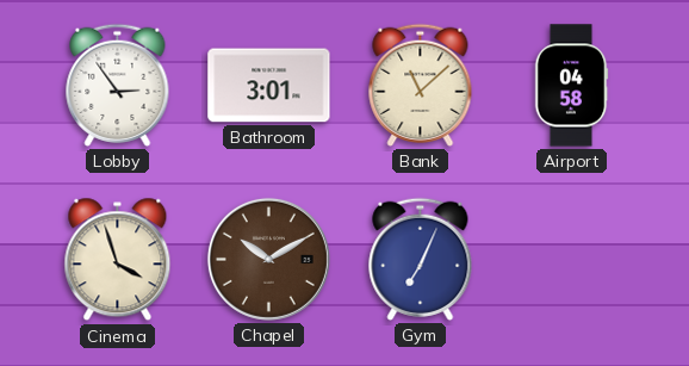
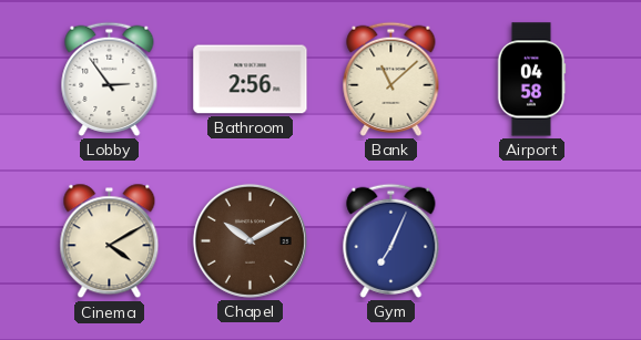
Bathroom: 3:01 -> 2:56
Cinema: 3:57 -> 4:10
